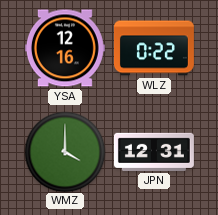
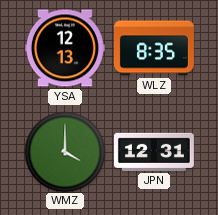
YSA: 12:16 -> 12:13
WLZ: 0:22 -> 8:35
